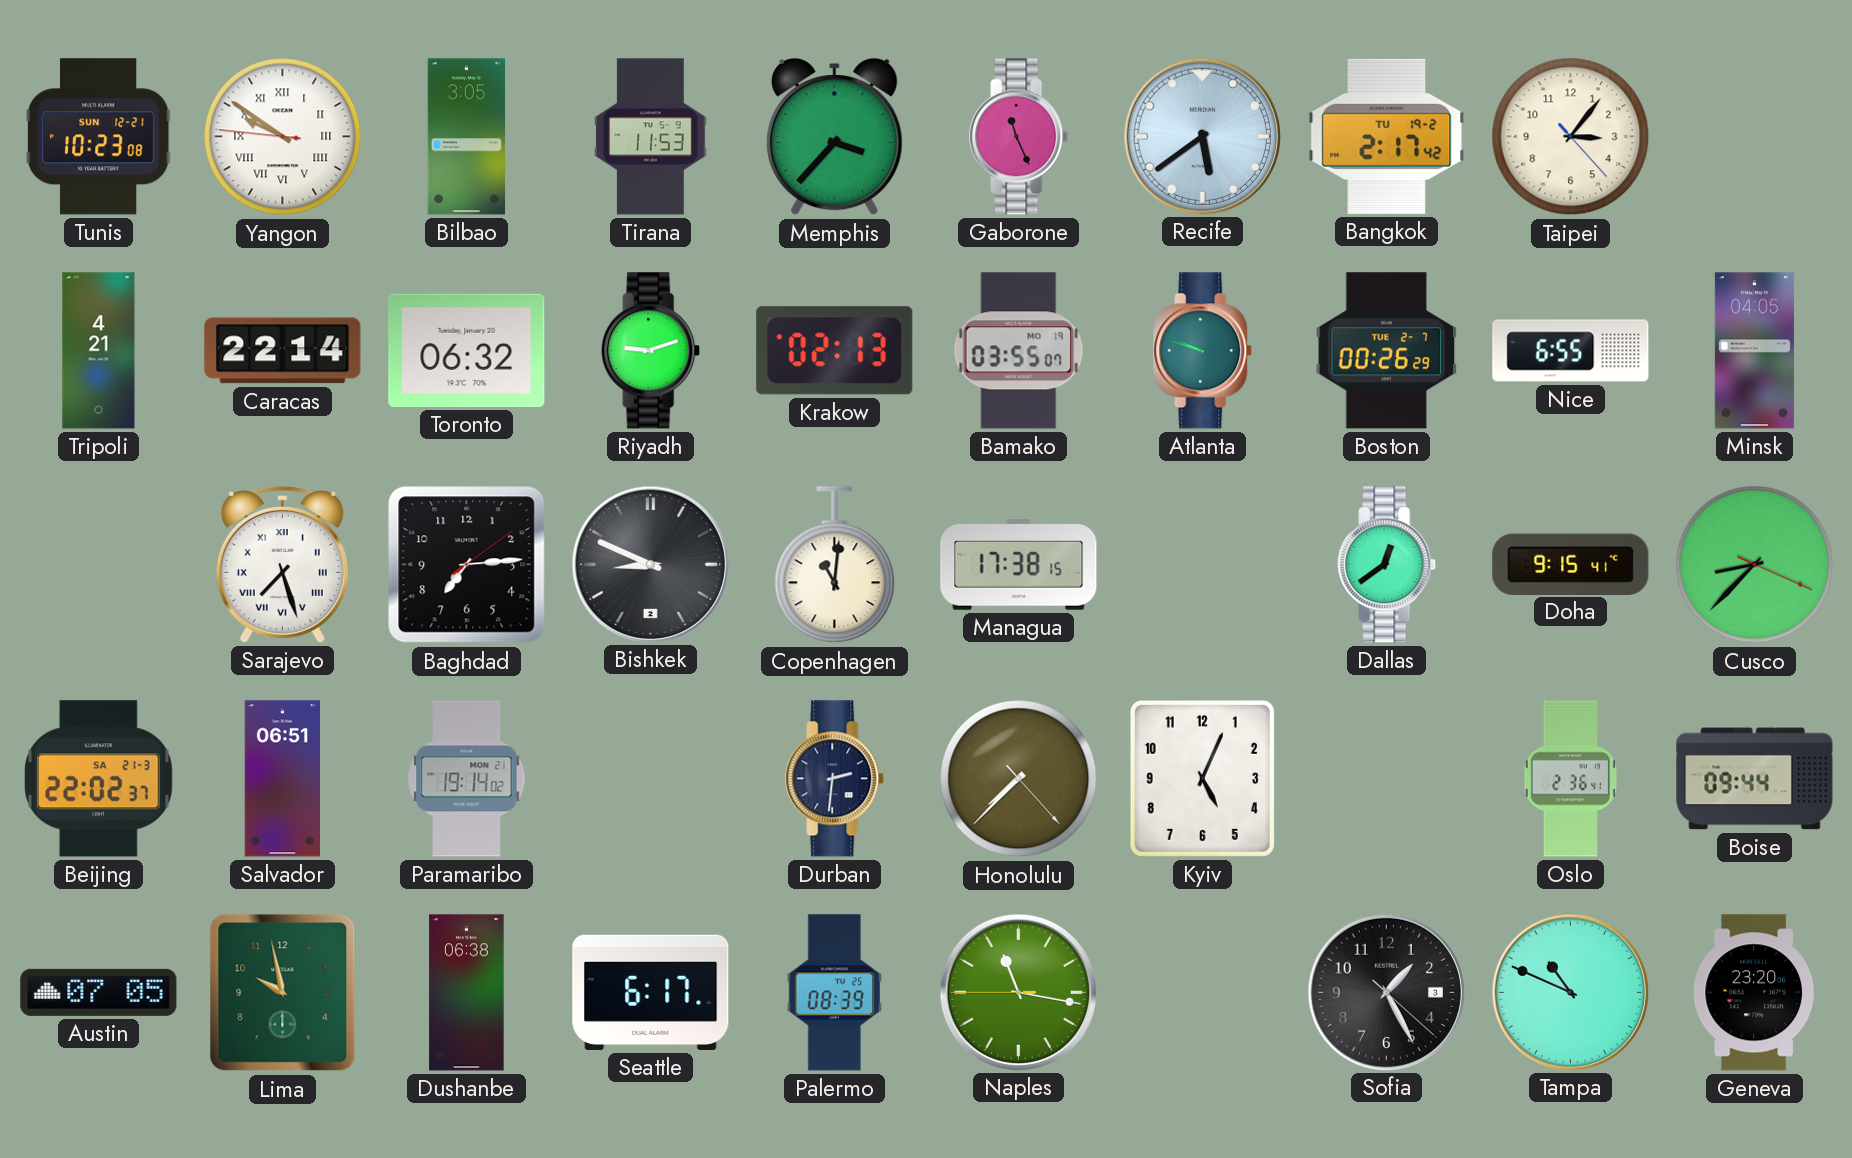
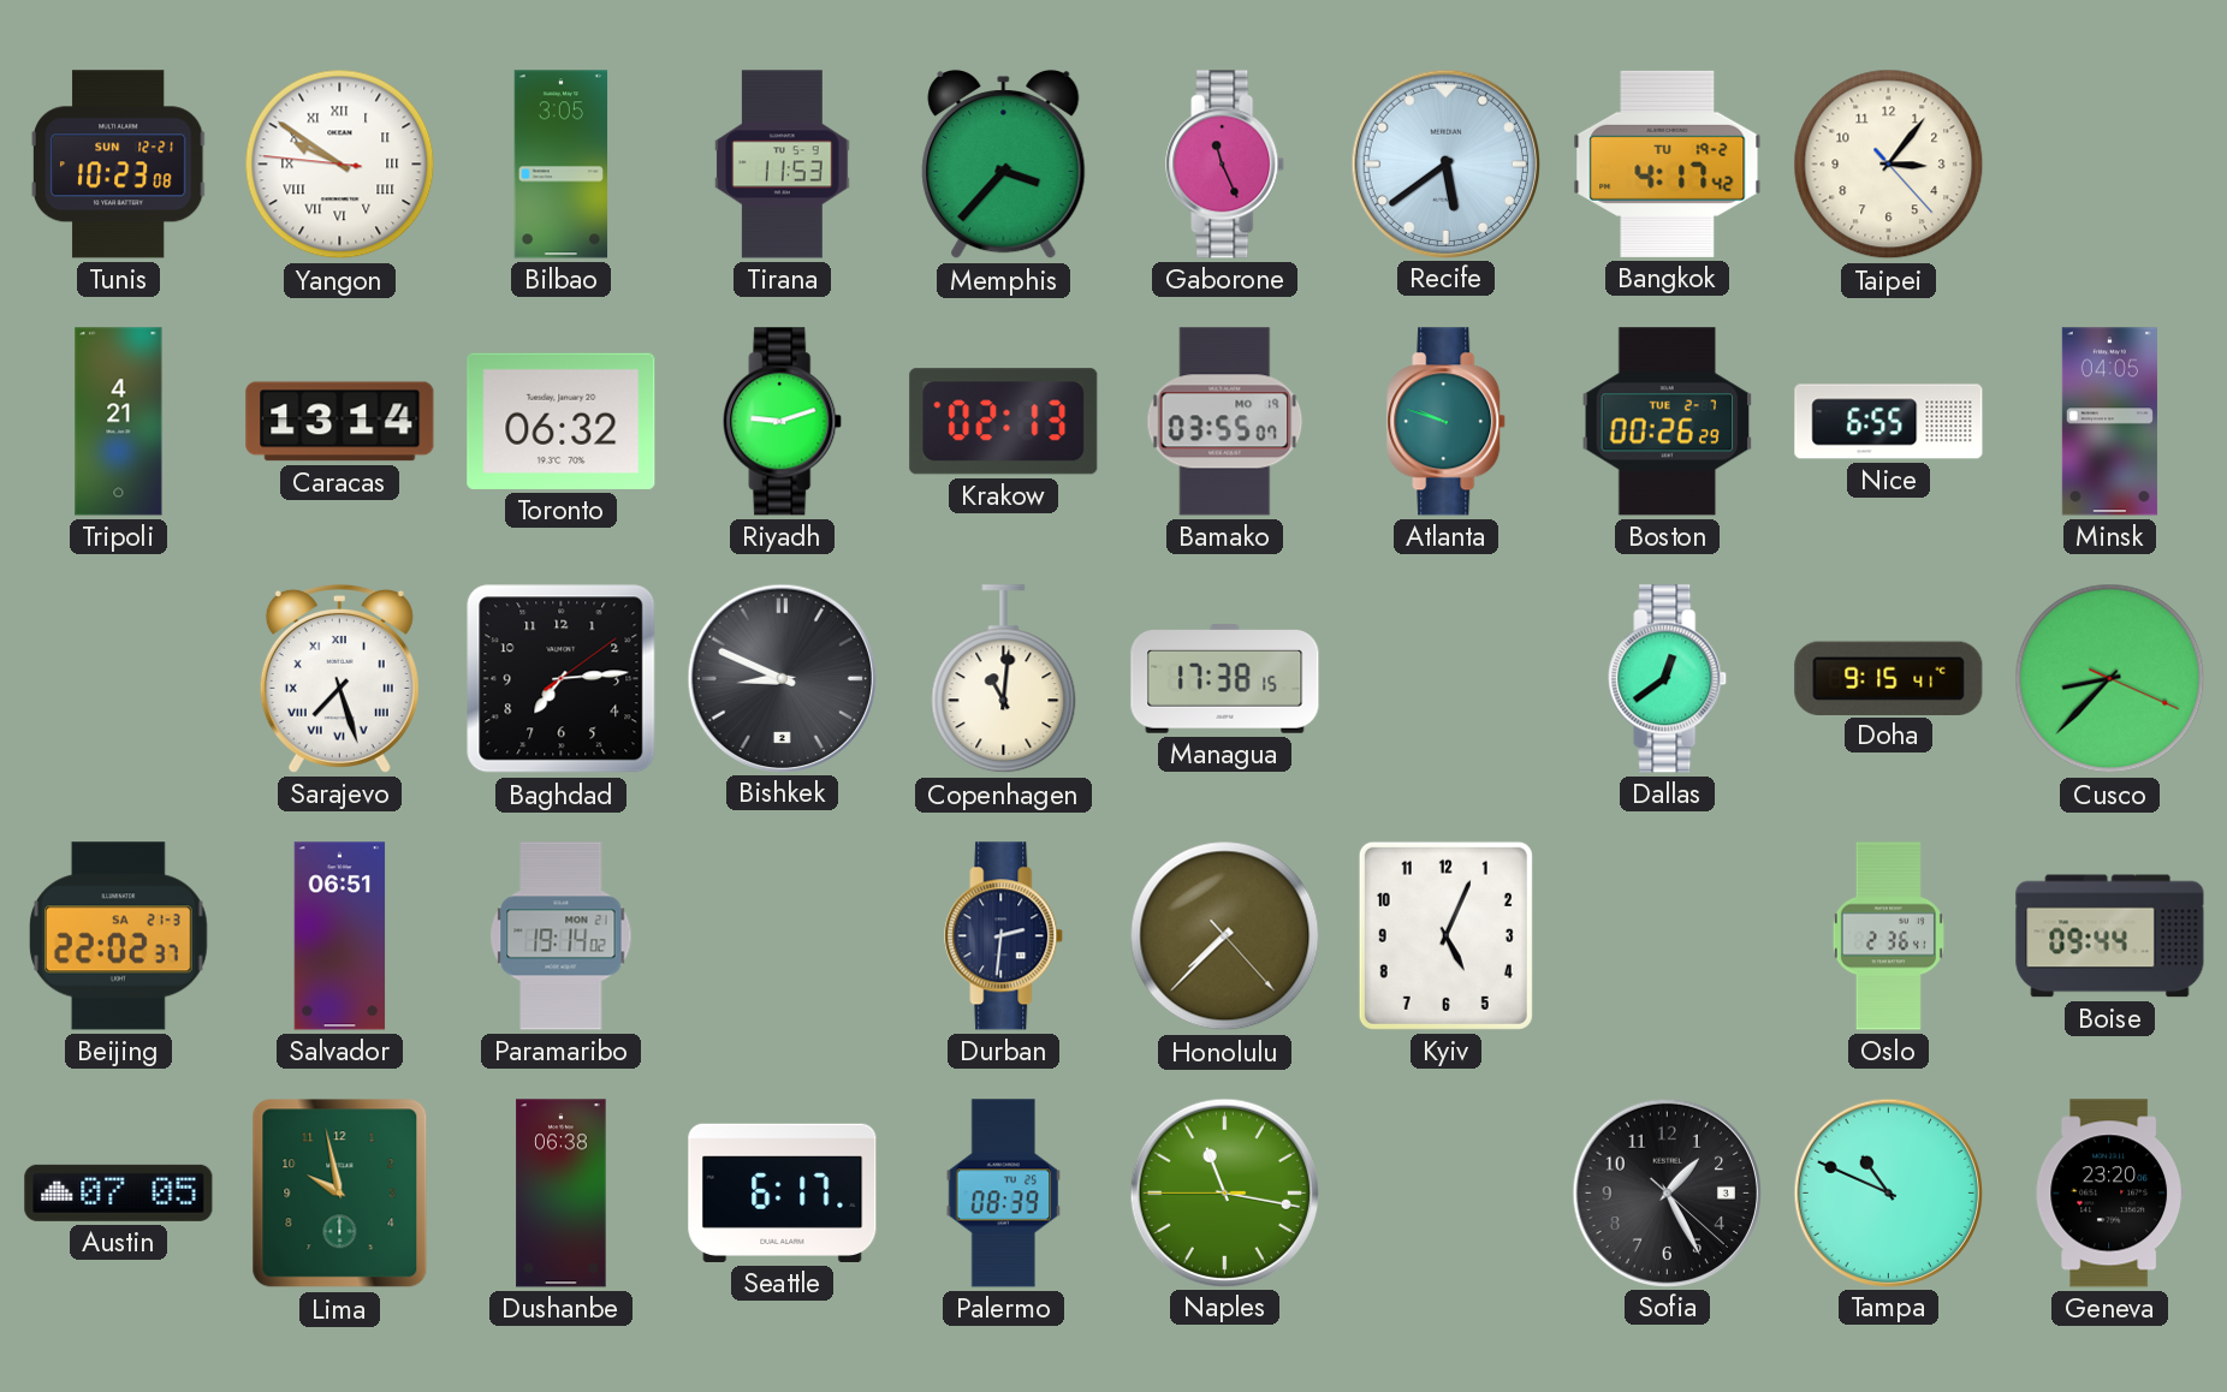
Bangkok: 2:17 -> 4:17
Caracas: 22:14 -> 13:14
